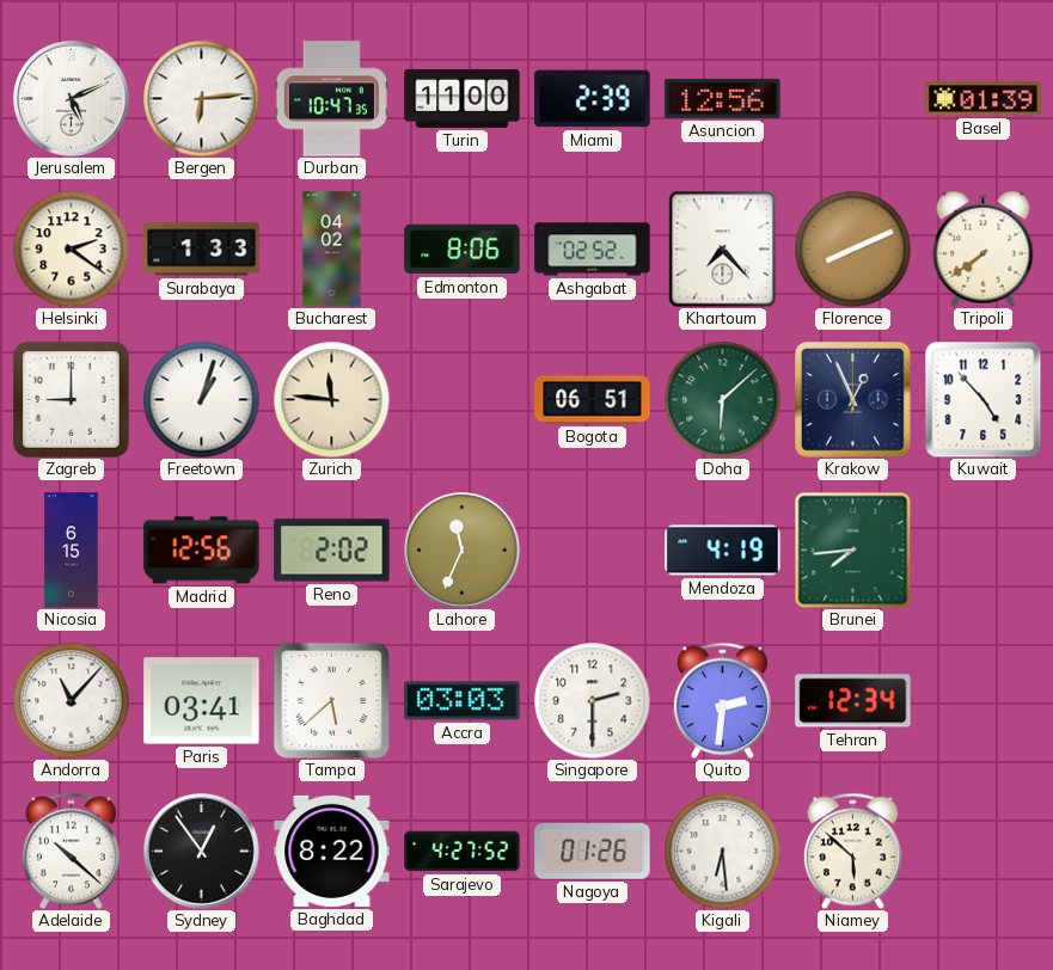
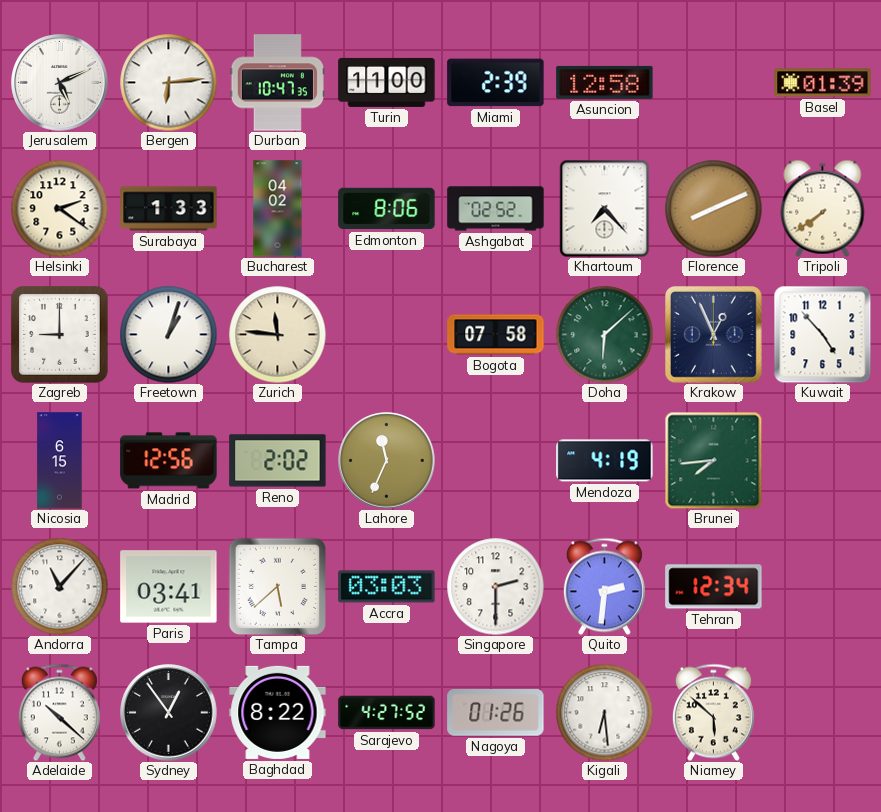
Asuncion: 12:56 -> 12:58
Bogota: 06:51 -> 07:58
